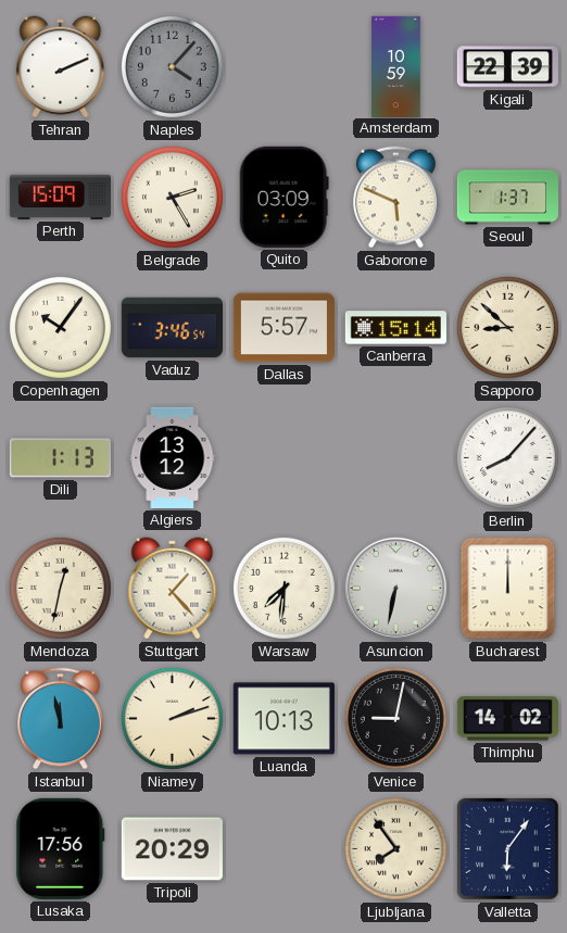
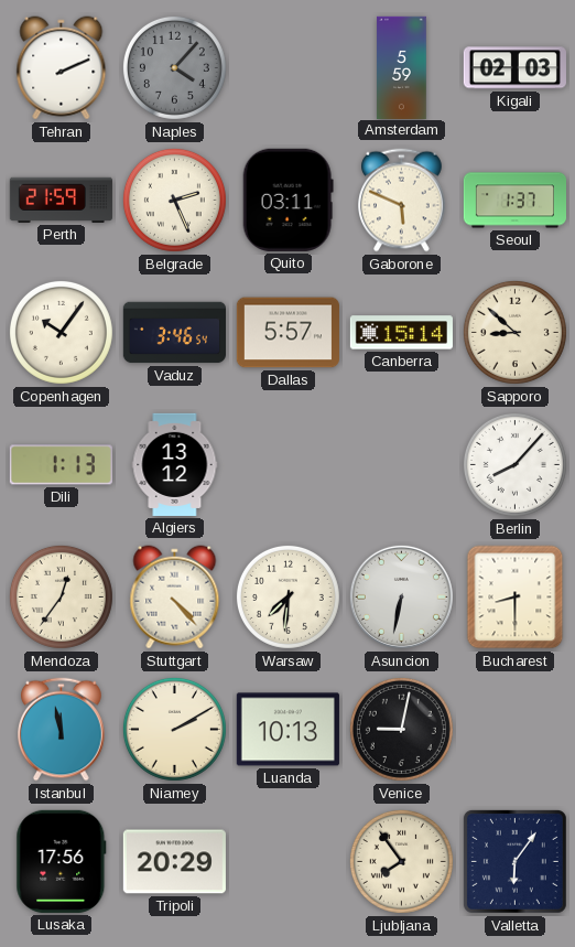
Amsterdam: 10:59 -> 5:59
Kigali: 22:39 -> 02:03
Perth: 15:09 -> 21:59
Belgrade: 2:25 -> 2:26
Quito: 03:09 -> 03:11
Mendoza: 12:32 -> 12:36
Stuttgart: 1:23 -> 4:23
Bucharest: 12:00 -> 8:30
Niamey: 2:12 -> 2:10
Thimphu: 14:02 -> none
